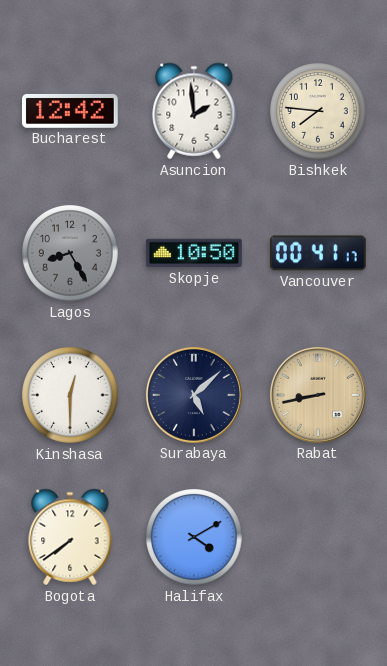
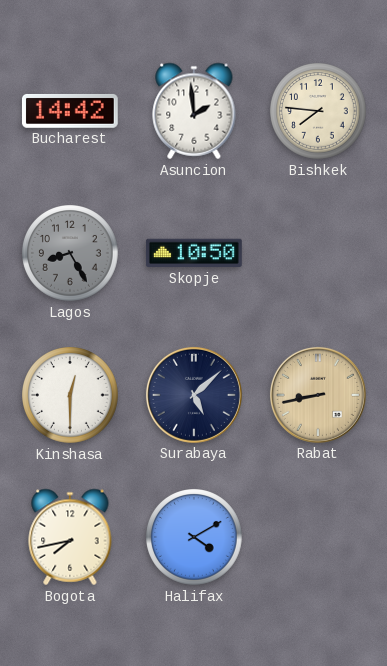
Bucharest: 12:42 -> 14:42
Vancouver: 00:41 -> none
Bogota: 7:39 -> 7:43
